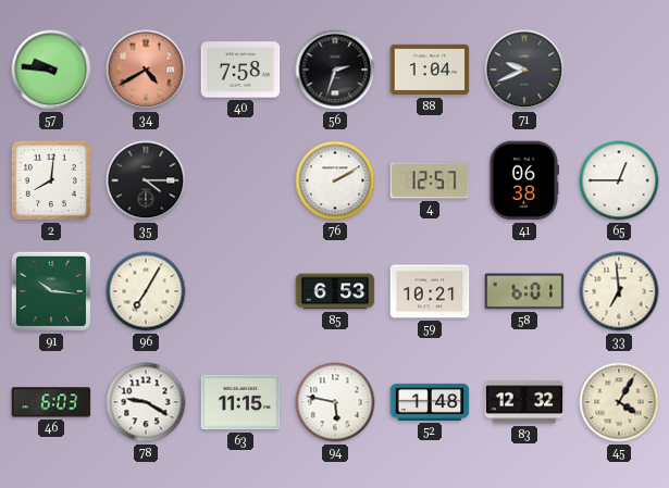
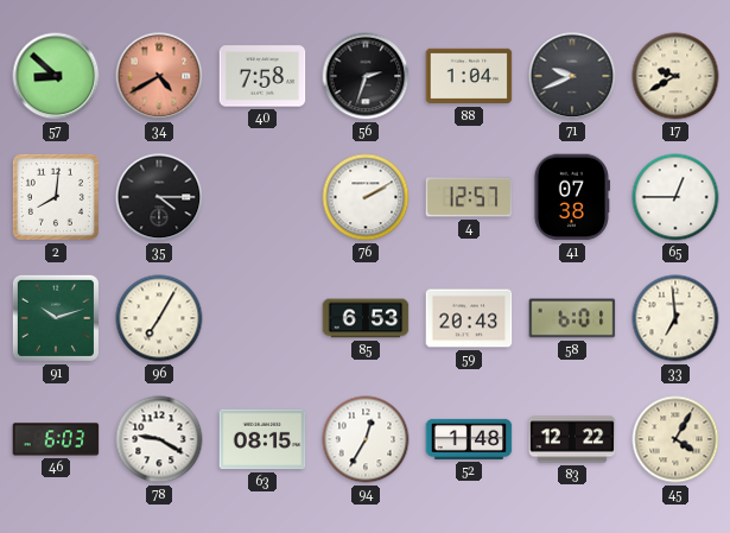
57: 9:46 -> 8:52
17: none -> 9:40
41: 06:38 -> 07:38
91: 10:16 -> 10:12
59: 10:21 -> 20:43
63: 11:15 -> 08:15
94: 5:47 -> 12:35
83: 12:32 -> 12:22
